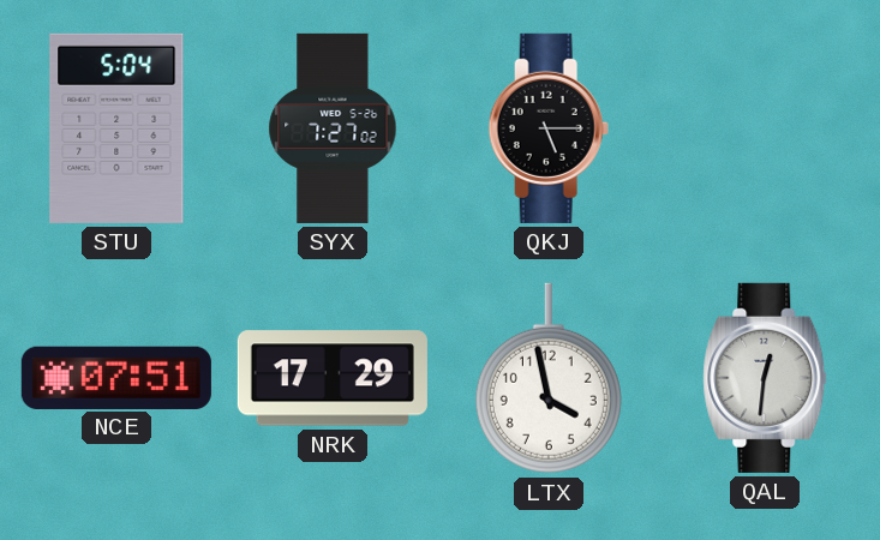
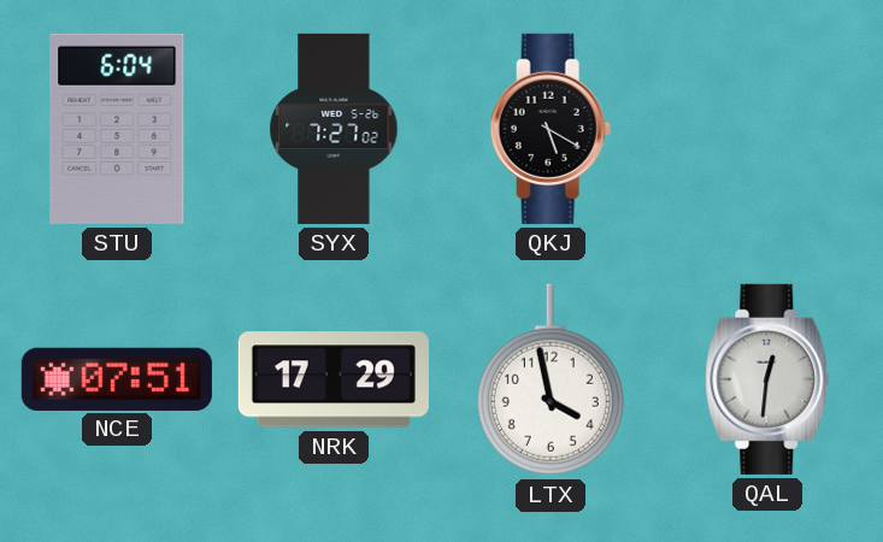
STU: 5:04 -> 6:04
QKJ: 5:15 -> 5:20
